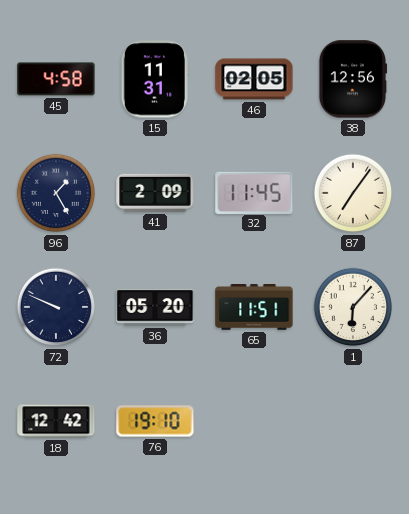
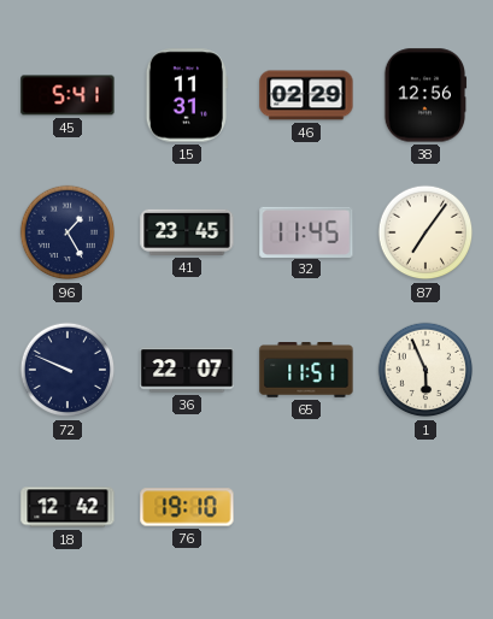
45: 4:58 -> 5:41
46: 02:05 -> 02:29
41: 2:09 -> 23:45
36: 05:20 -> 22:07
1: 6:07 -> 5:56
